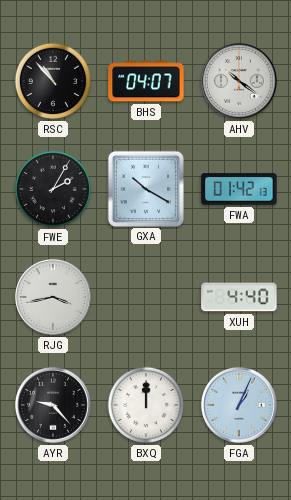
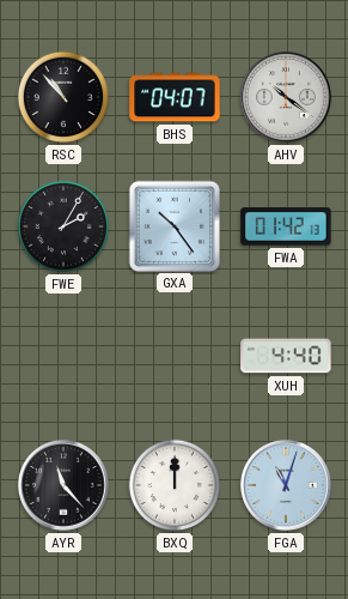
GXA: 10:20 -> 10:24
RJG: 3:43 -> none
AYR: 9:23 -> 11:23
FGA: 1:04 -> 11:03
